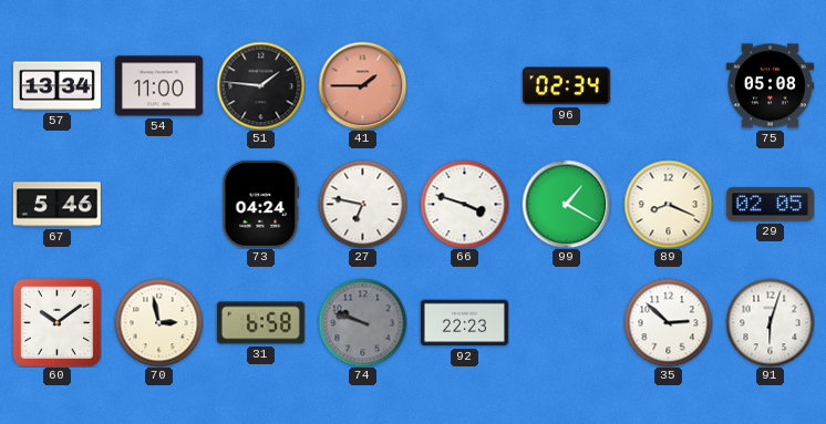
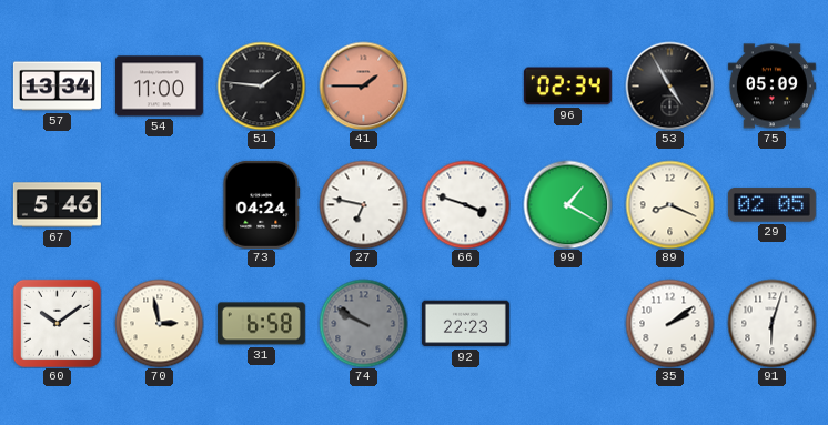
53: none -> 4:55
75: 05:08 -> 05:09
74: 9:48 -> 9:50
35: 2:52 -> 2:09
